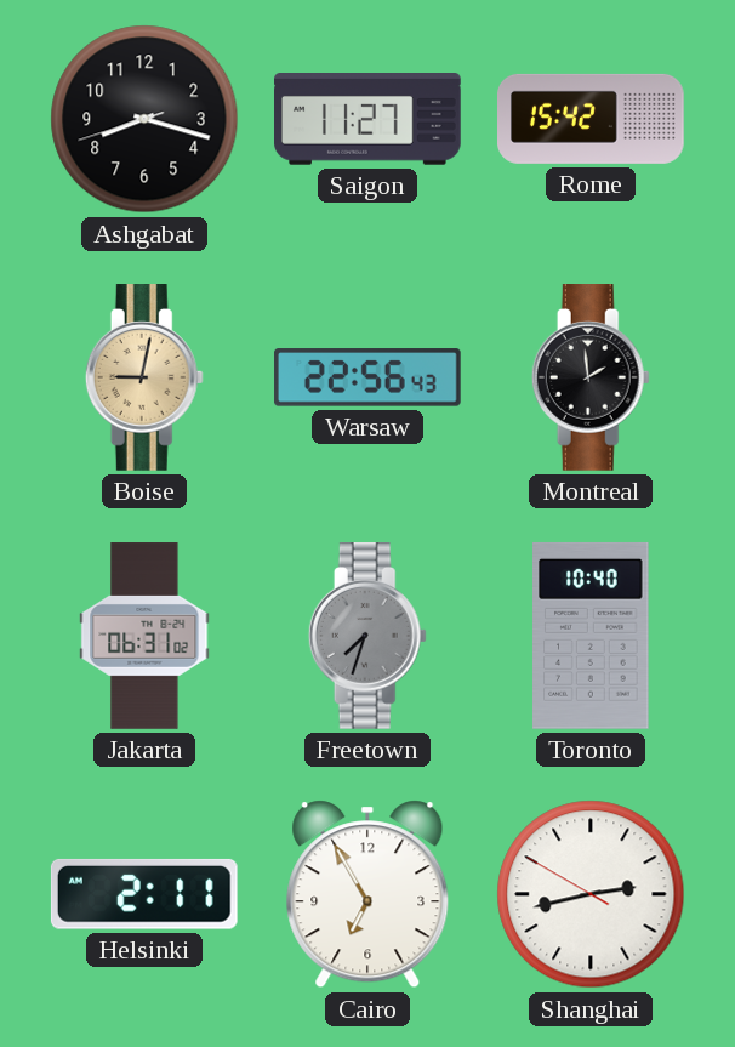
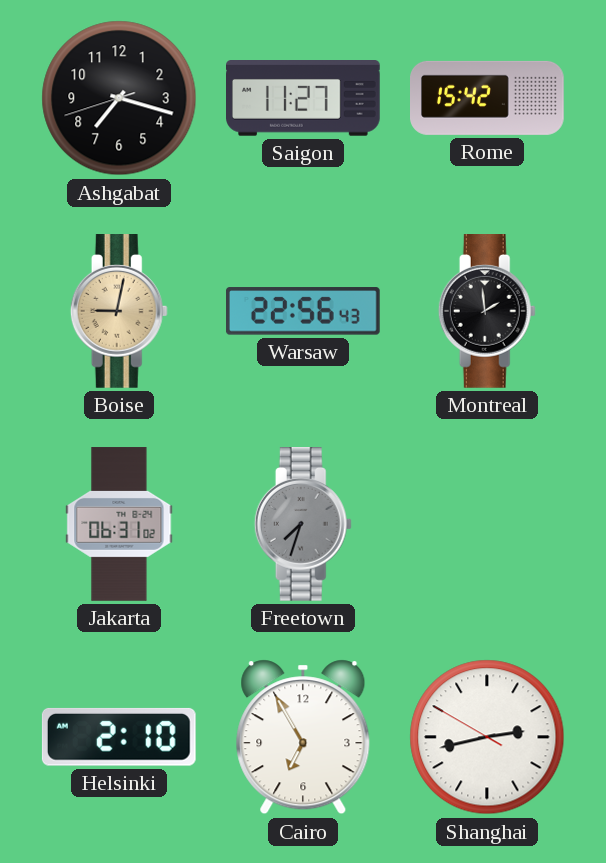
Ashgabat: 8:17 -> 7:17
Toronto: 10:40 -> none
Helsinki: 2:11 -> 2:10
